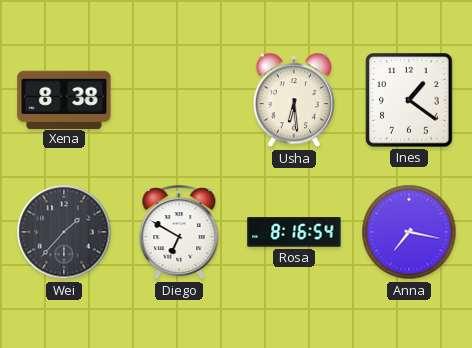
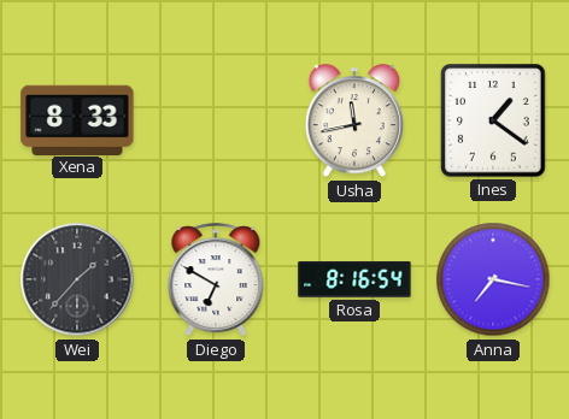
Xena: 8:38 -> 8:33
Usha: 6:29 -> 11:43
